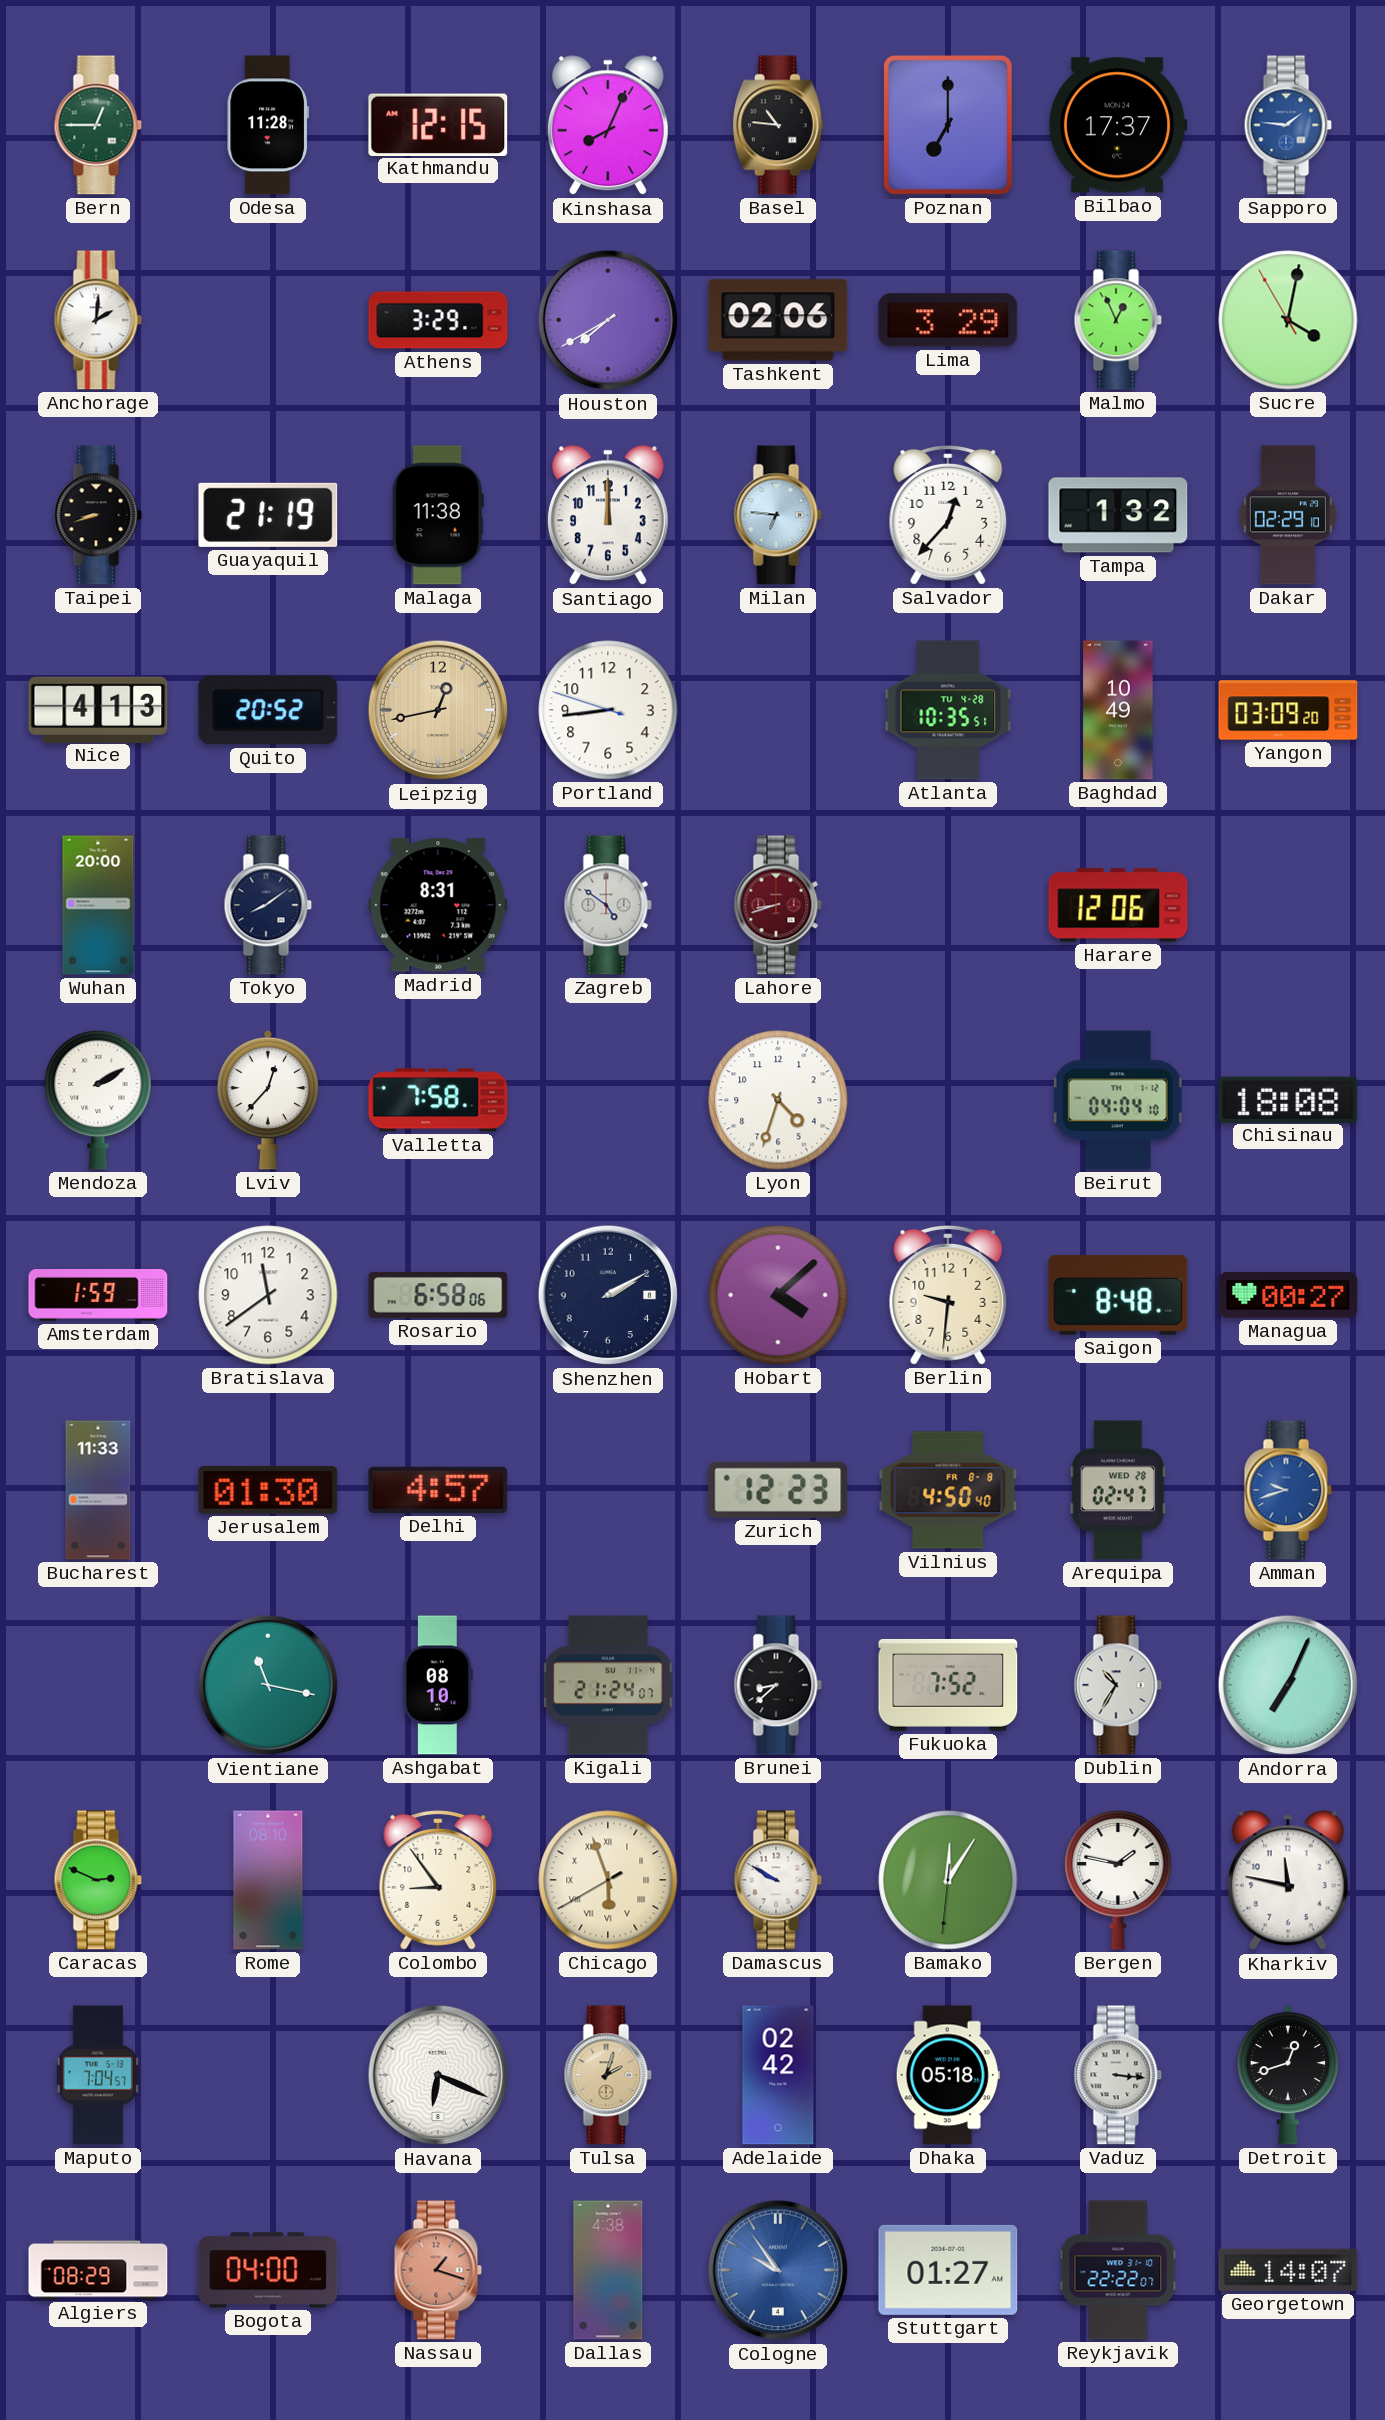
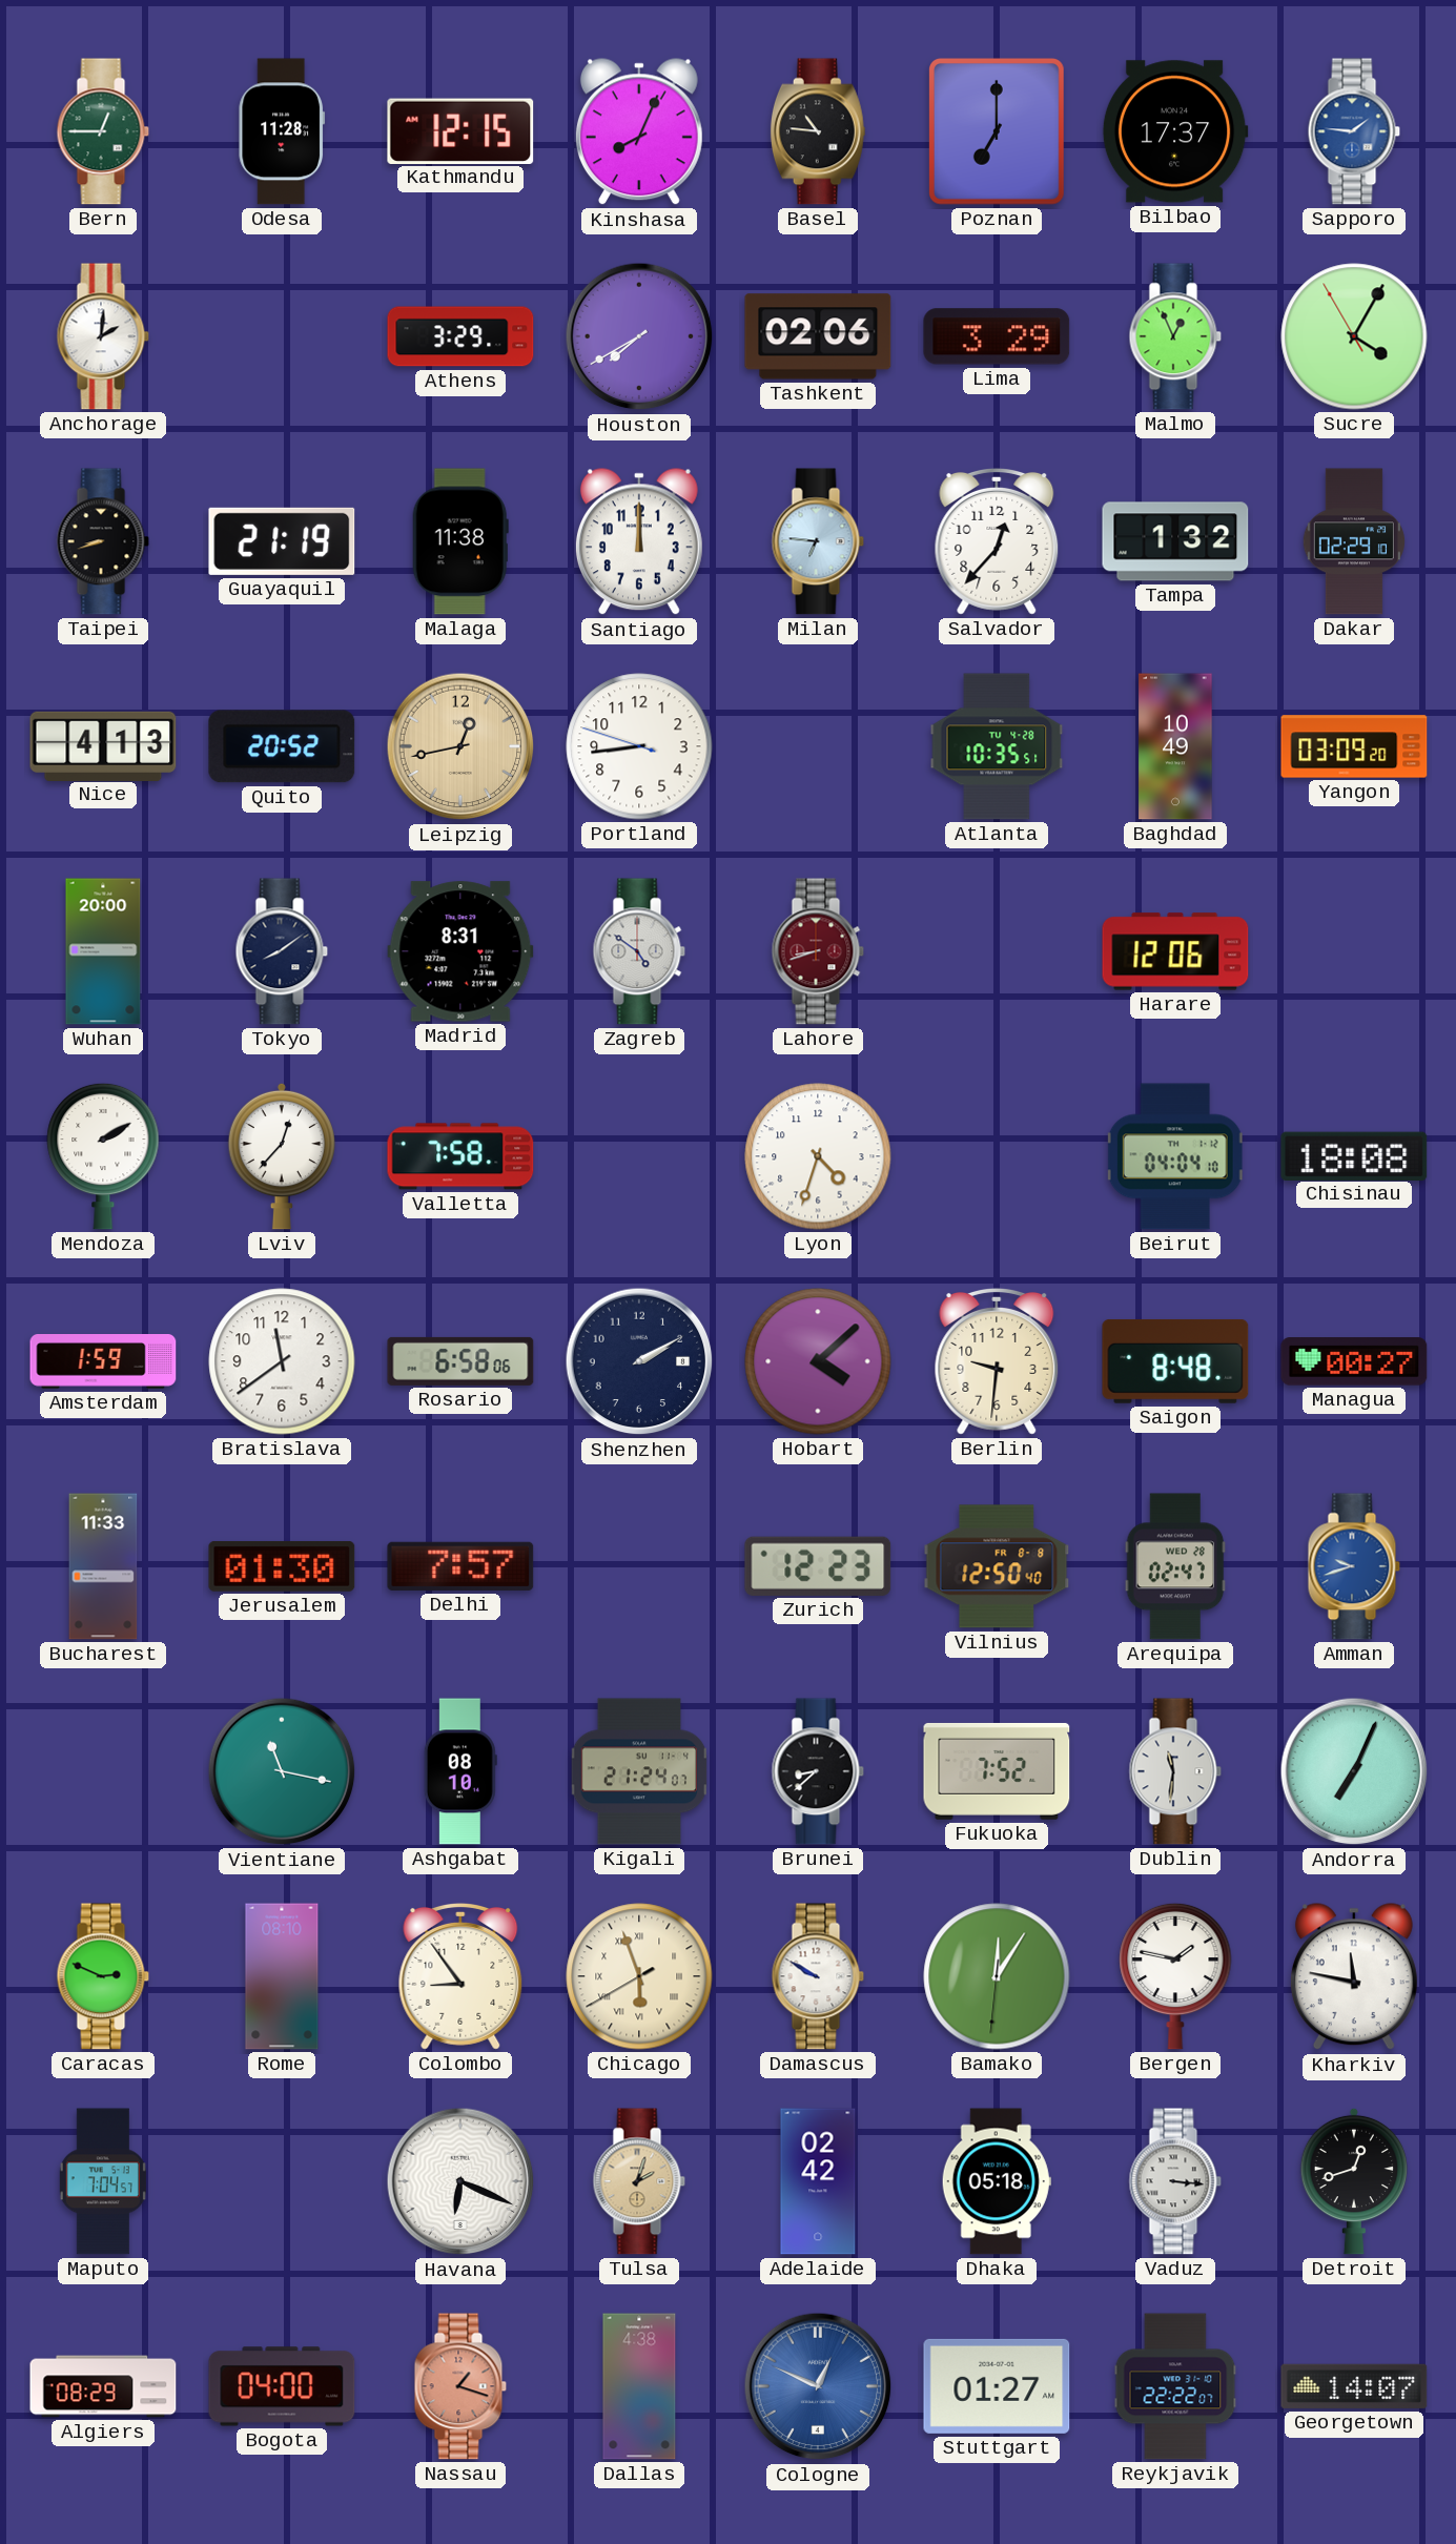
Sucre: 4:01 -> 4:04
Delhi: 4:57 -> 7:57
Vilnius: 4:50 -> 12:50
Dublin: 10:35 -> 11:31
Cologne: 9:54 -> 12:49
